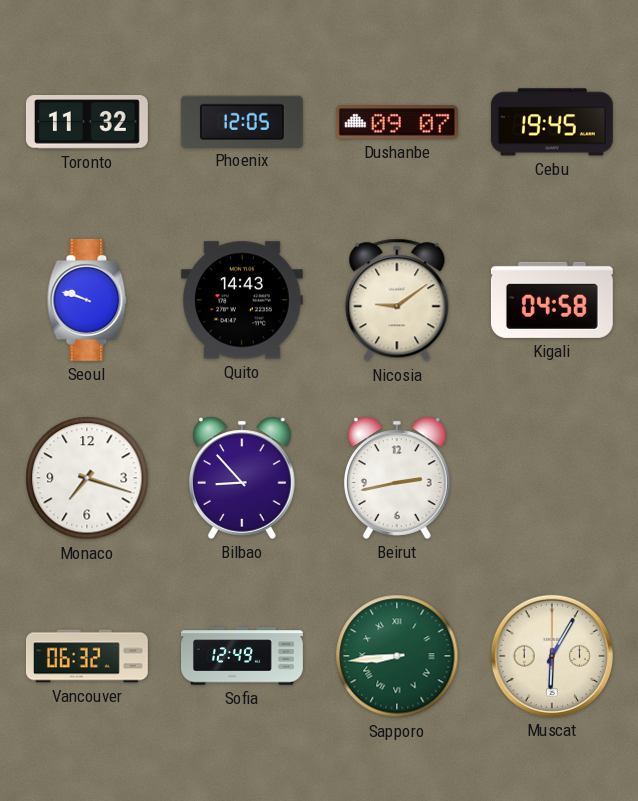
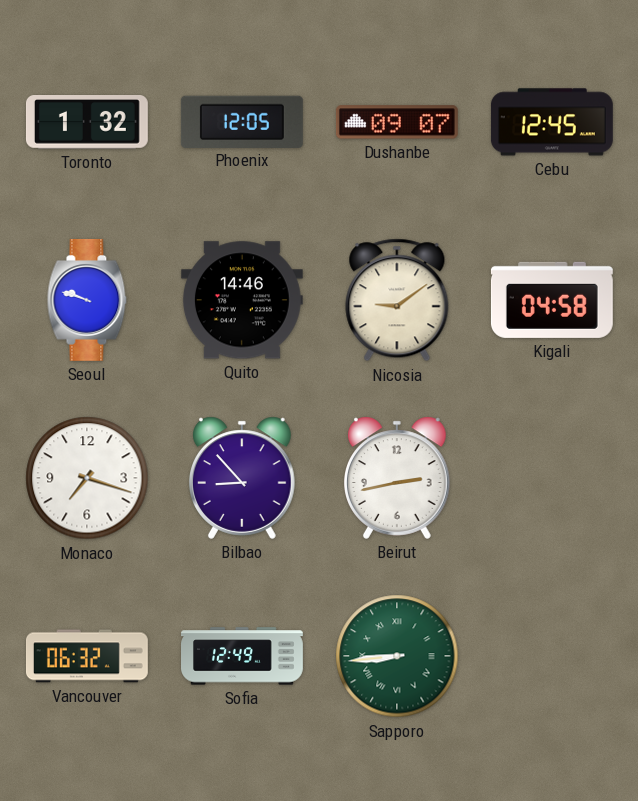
Toronto: 11:32 -> 1:32
Cebu: 19:45 -> 12:45
Quito: 14:43 -> 14:46
Muscat: 6:05 -> none
